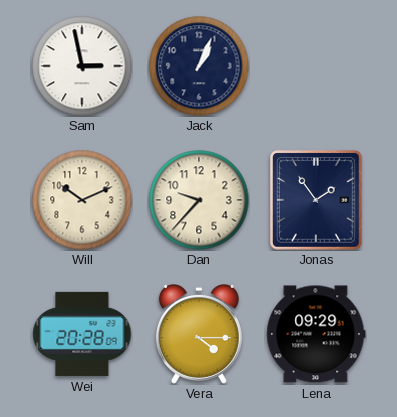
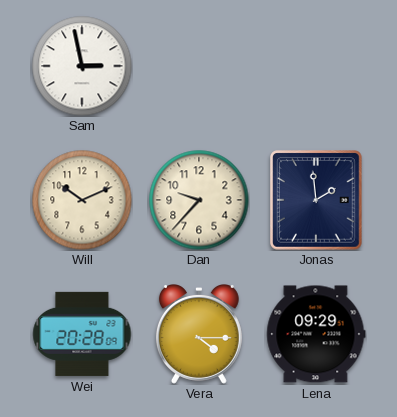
Jack: 1:04 -> none
Jonas: 1:54 -> 1:59
